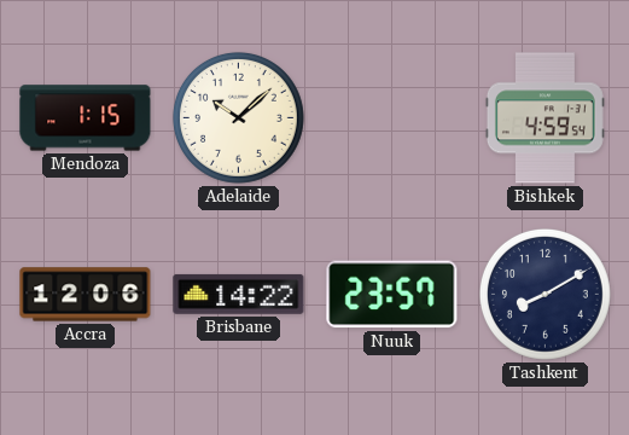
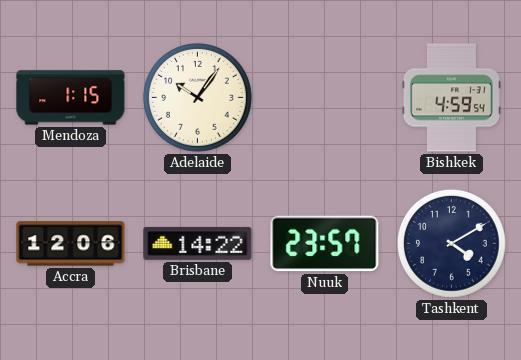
Adelaide: 10:08 -> 10:06
Tashkent: 8:10 -> 4:10
